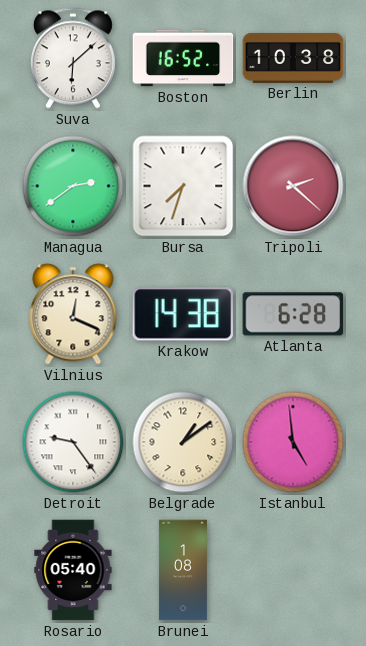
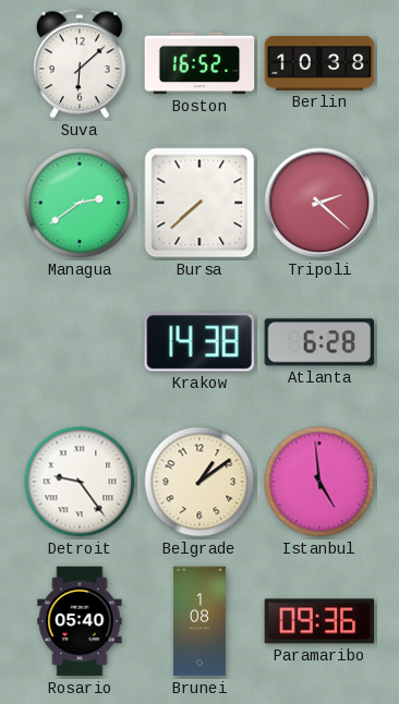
Bursa: 7:33 -> 7:38
Vilnius: 12:19 -> none
Paramaribo: none -> 09:36
